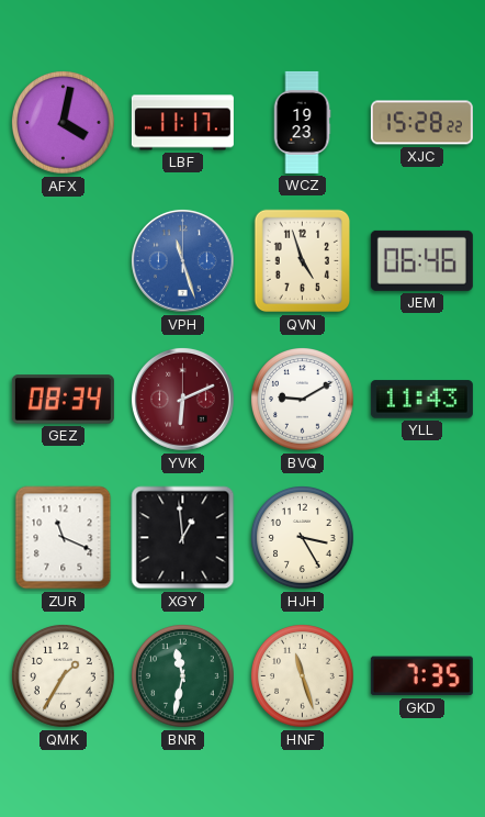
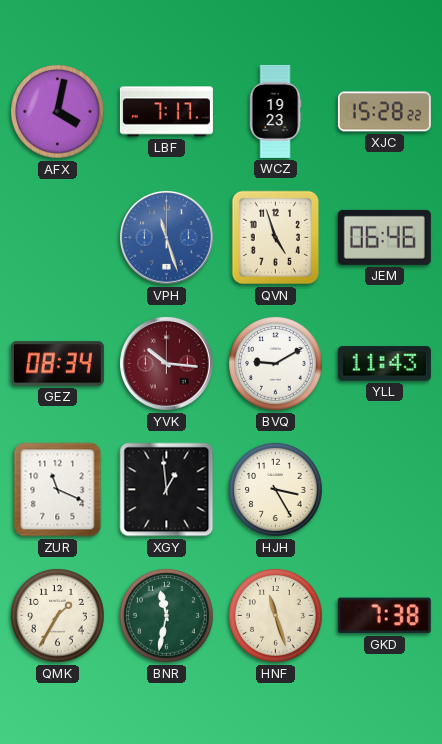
LBF: 11:17 -> 7:17
YVK: 6:11 -> 10:16
GKD: 7:35 -> 7:38
